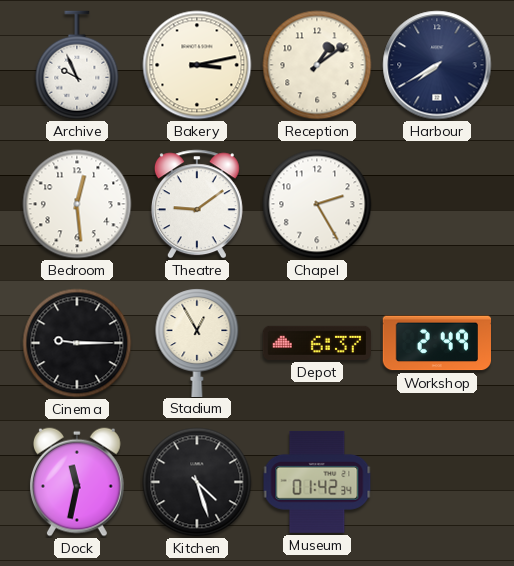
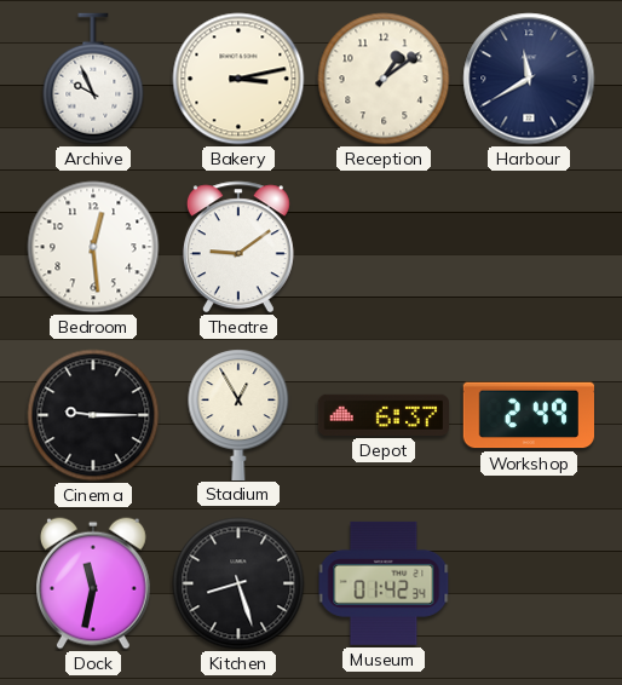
Harbour: 7:40 -> 11:40
Chapel: 2:25 -> none
Kitchen: 4:27 -> 8:27
